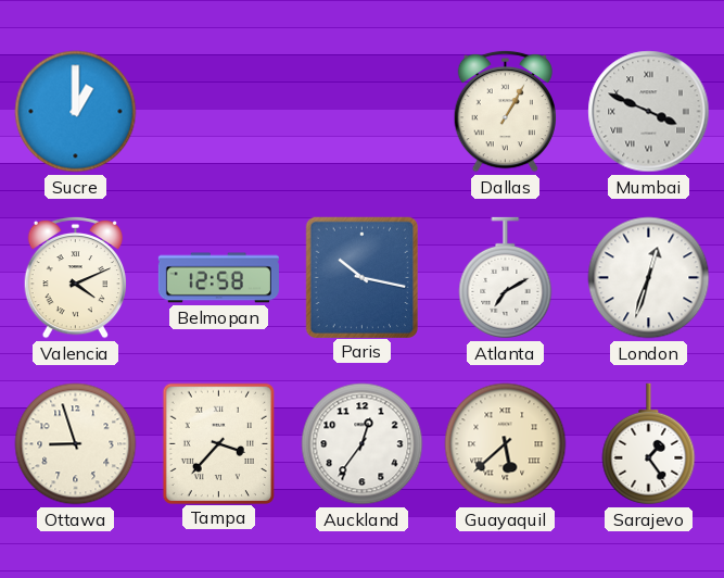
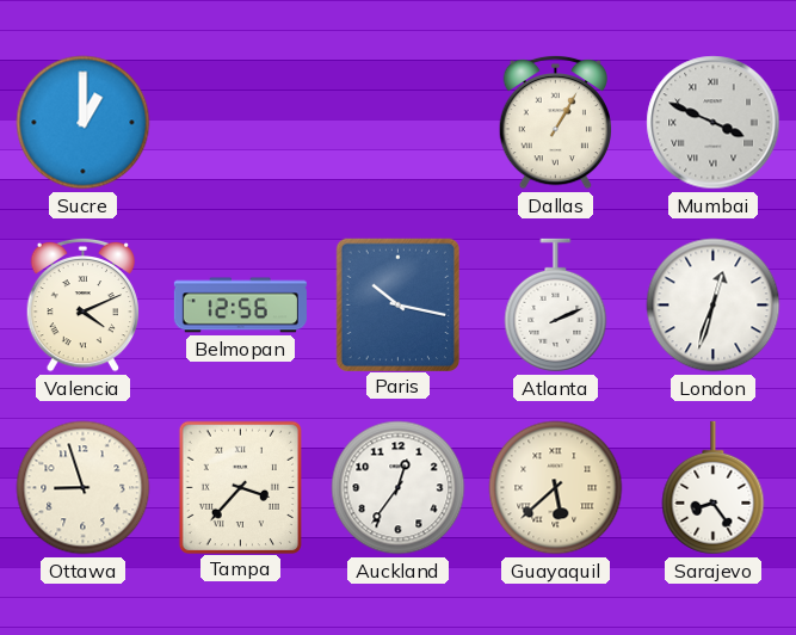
Belmopan: 12:58 -> 12:56
Atlanta: 7:10 -> 2:11
Sarajevo: 1:24 -> 8:24
